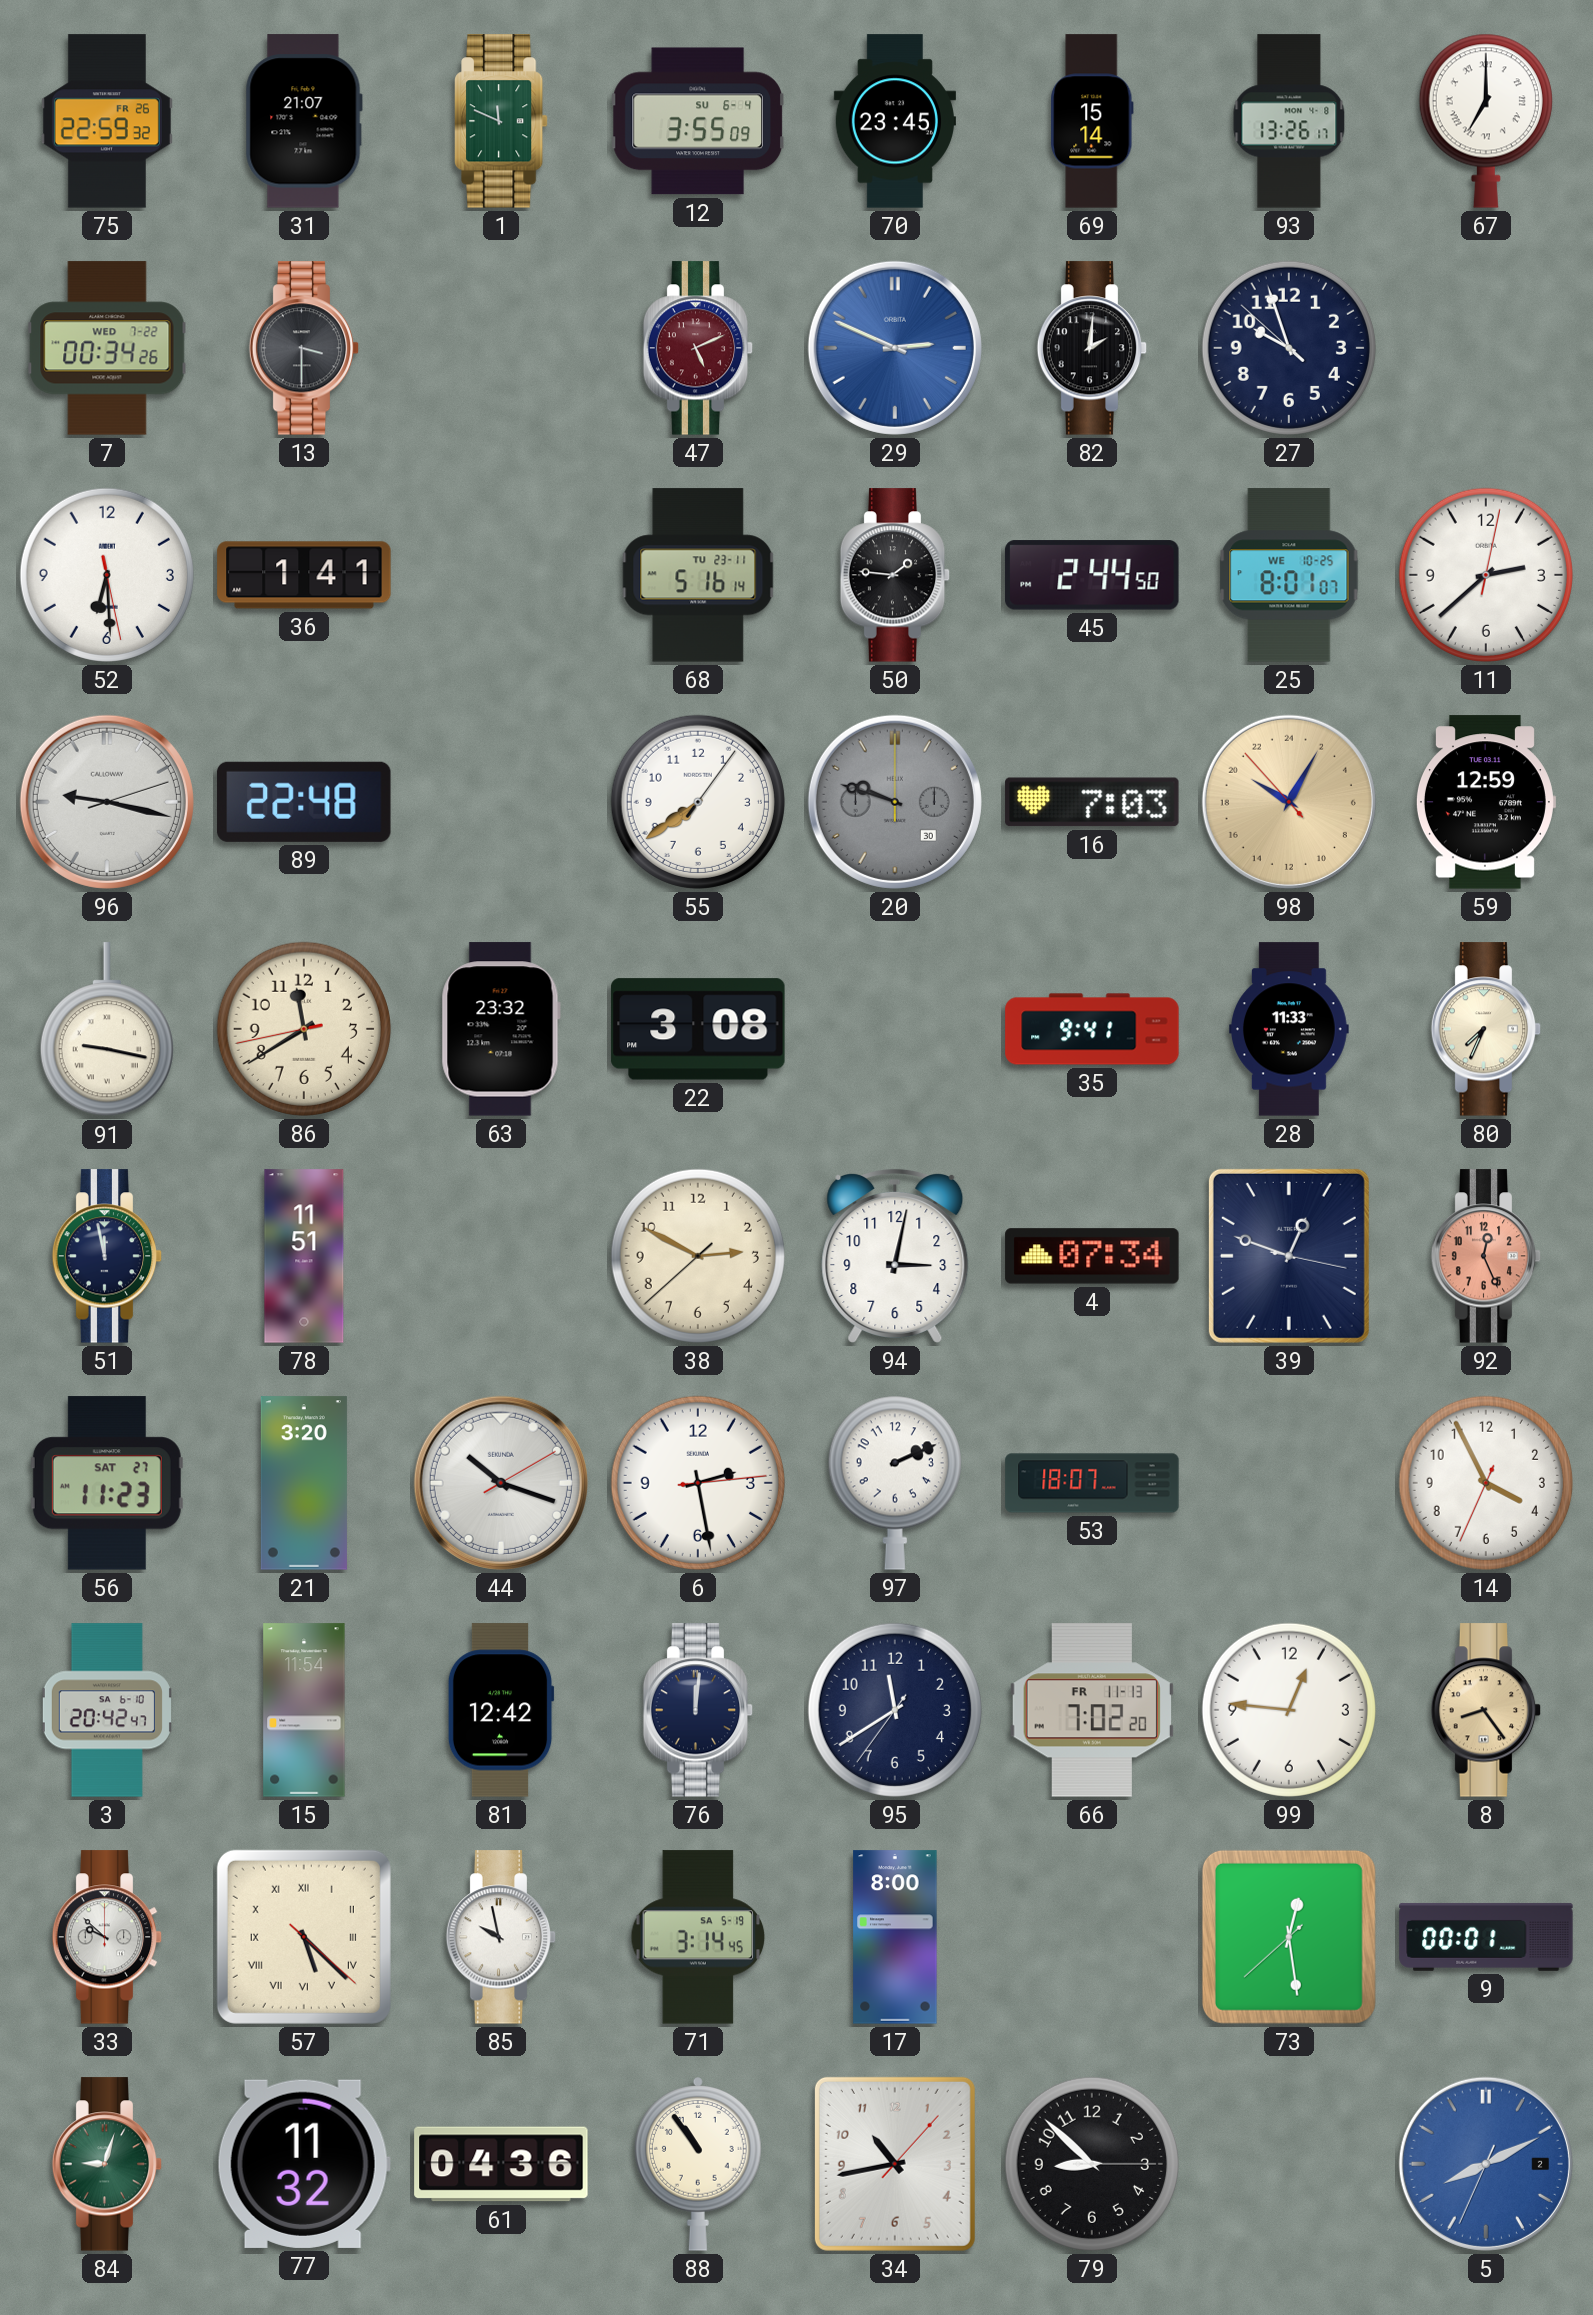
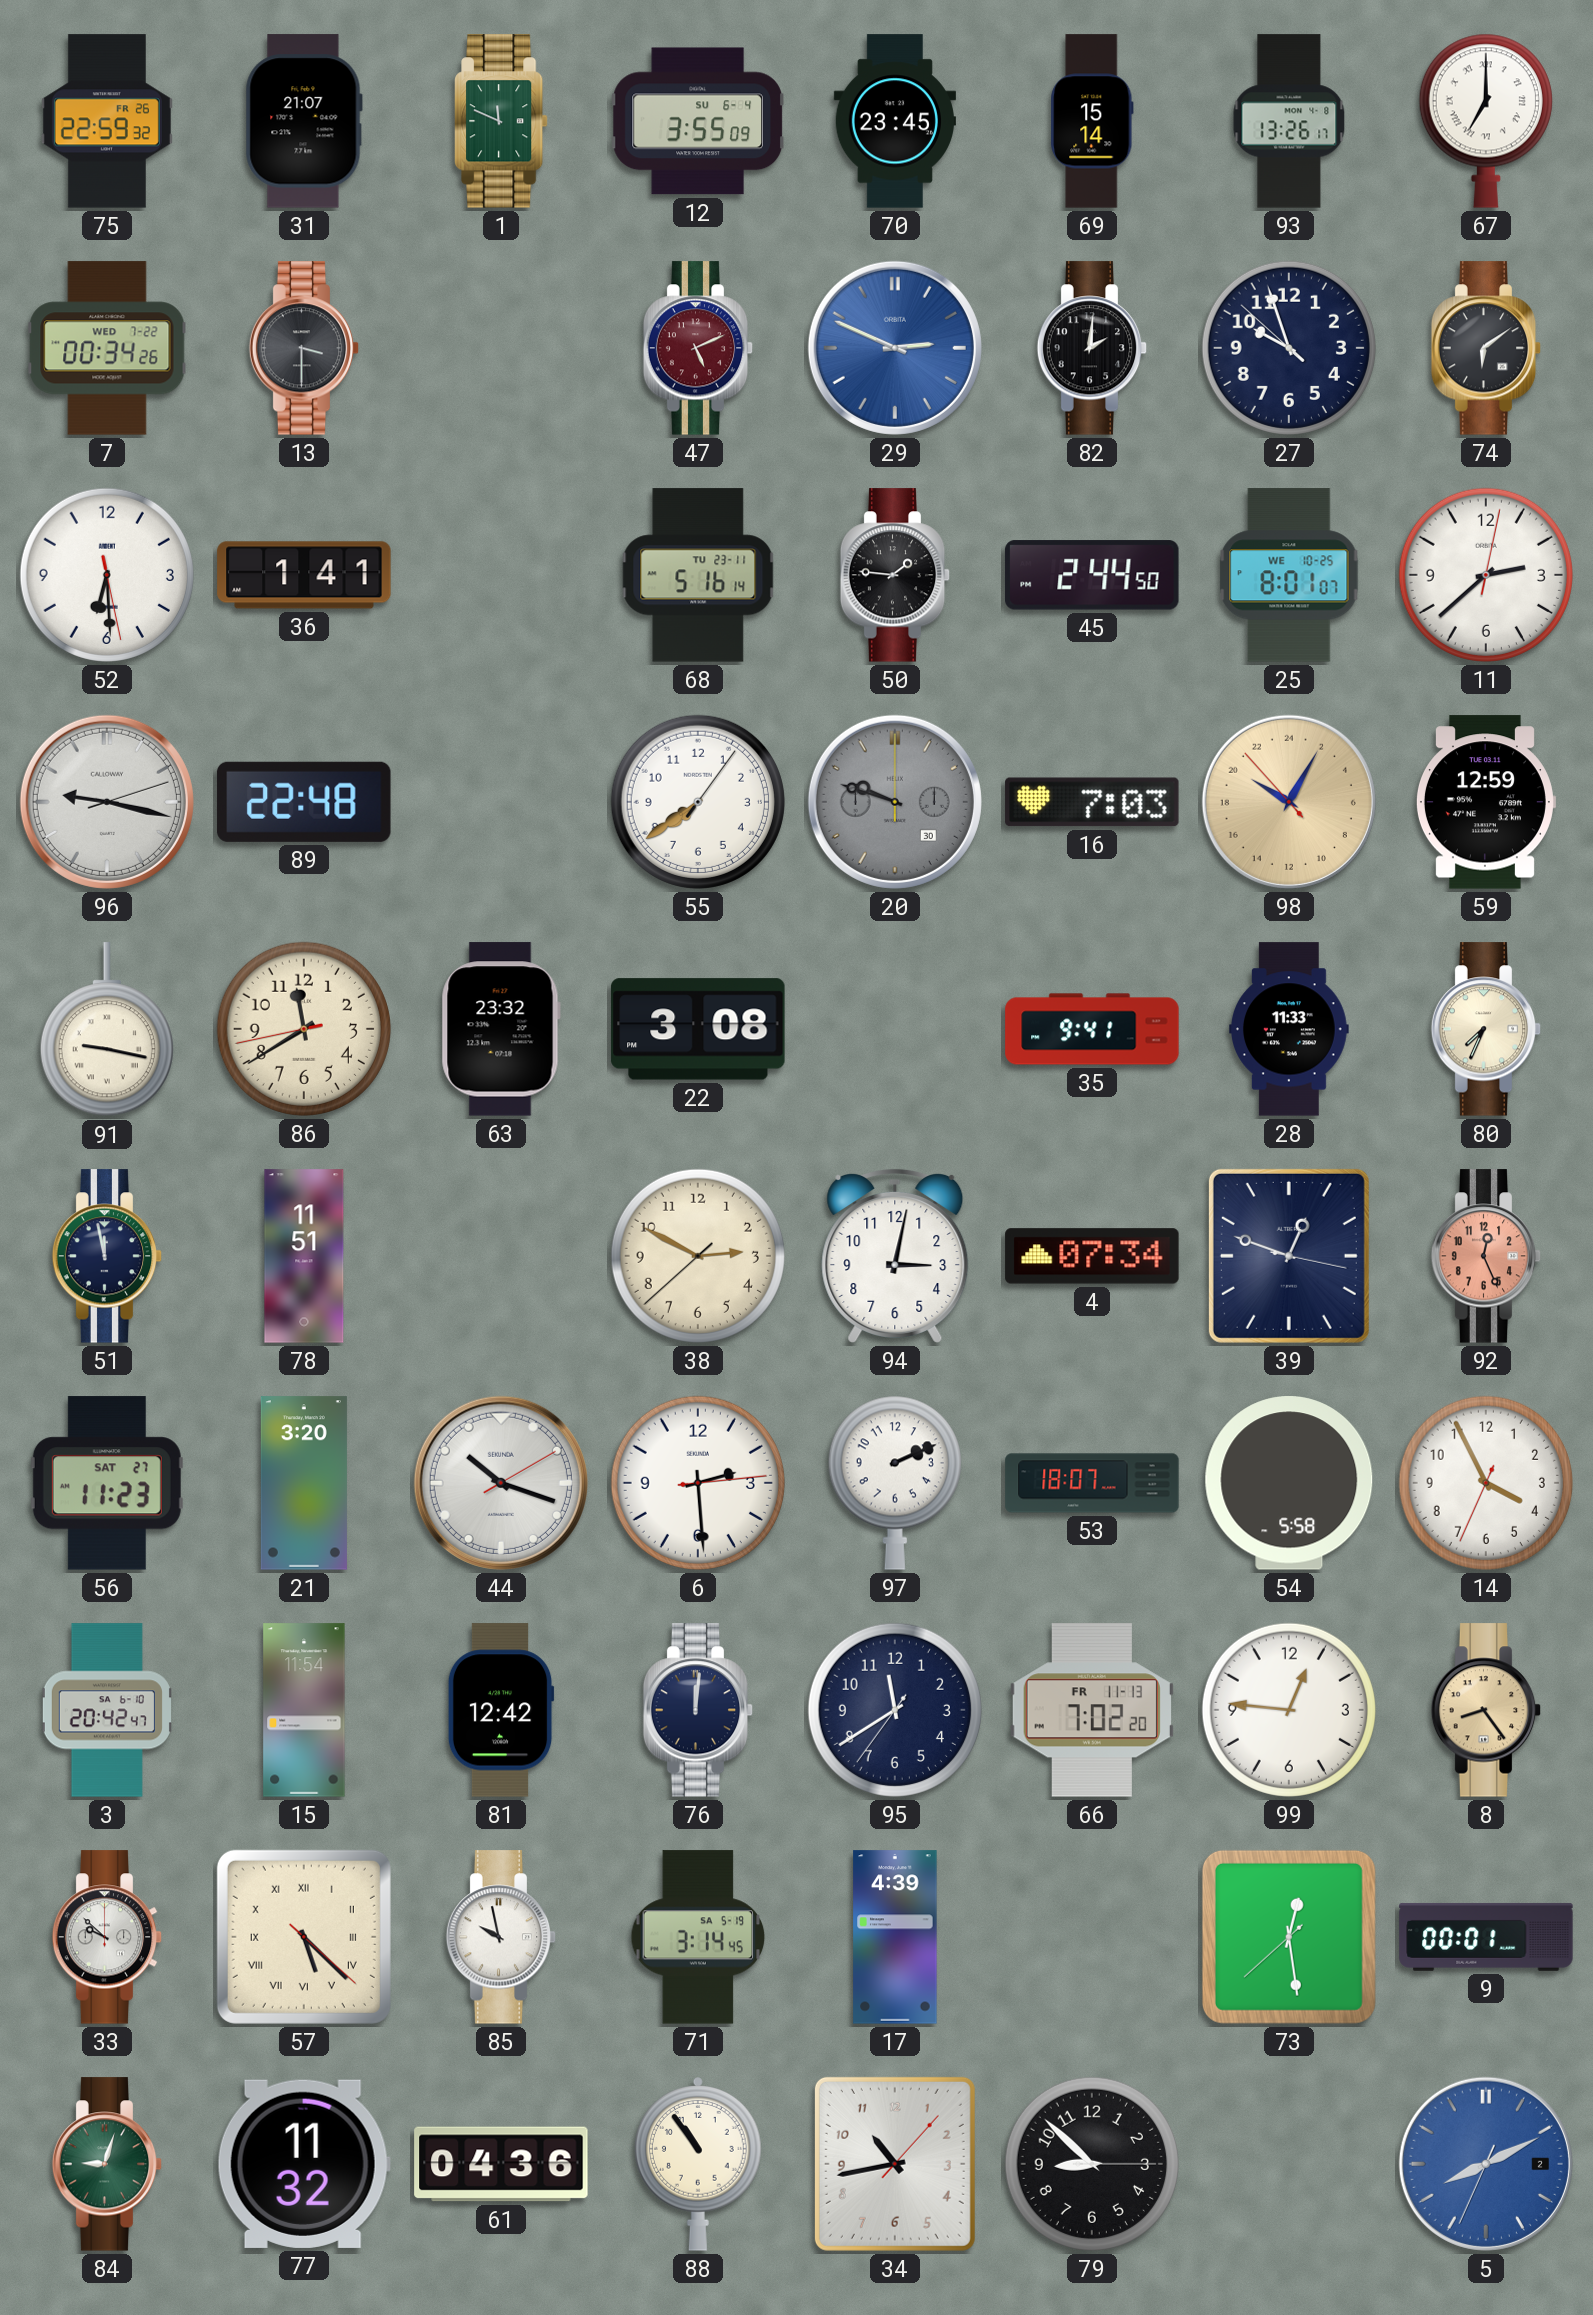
74: none -> 6:09
6: 2:28 -> 2:29
54: none -> 5:58
17: 8:00 -> 4:39
